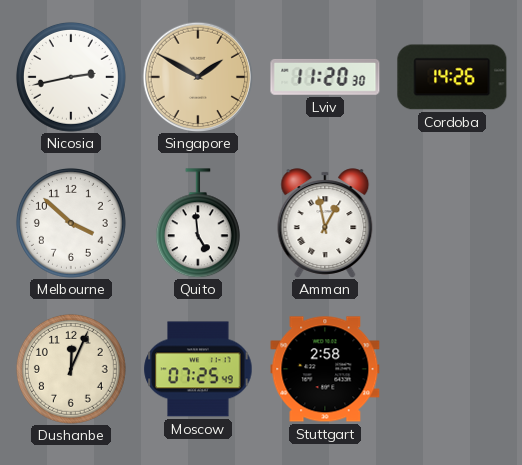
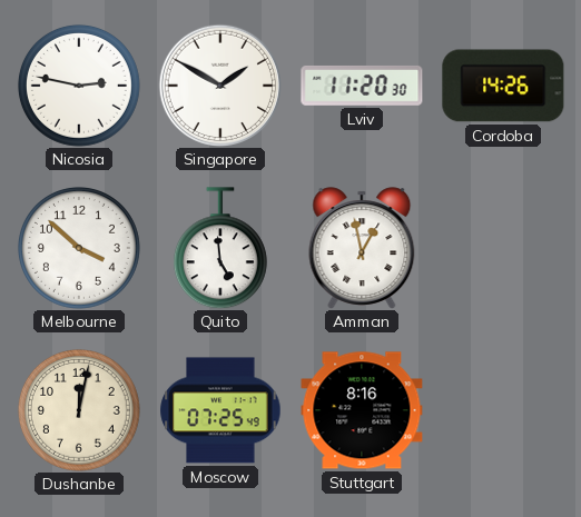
Nicosia: 2:43 -> 2:47
Singapore dial: champagne -> white
Dushanbe: 12:04 -> 12:02
Stuttgart: 2:58 -> 8:16
